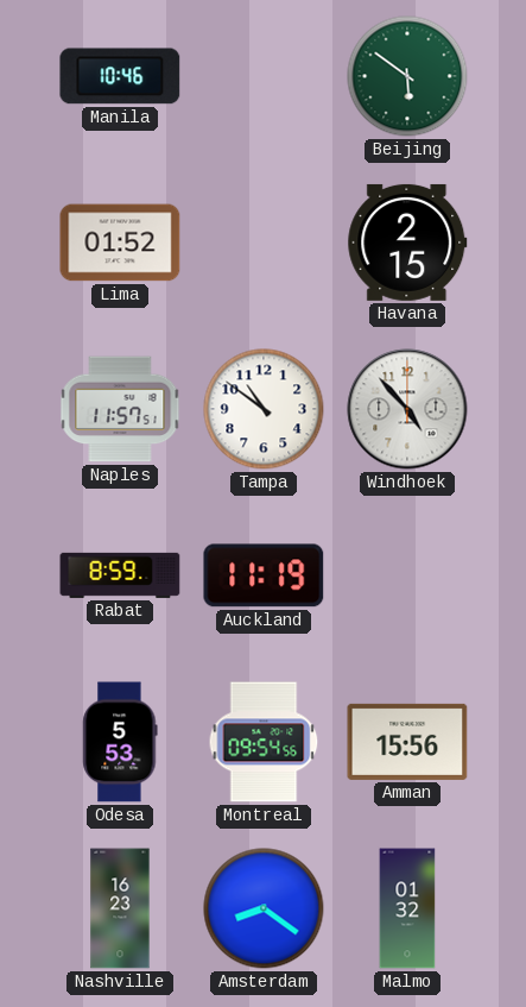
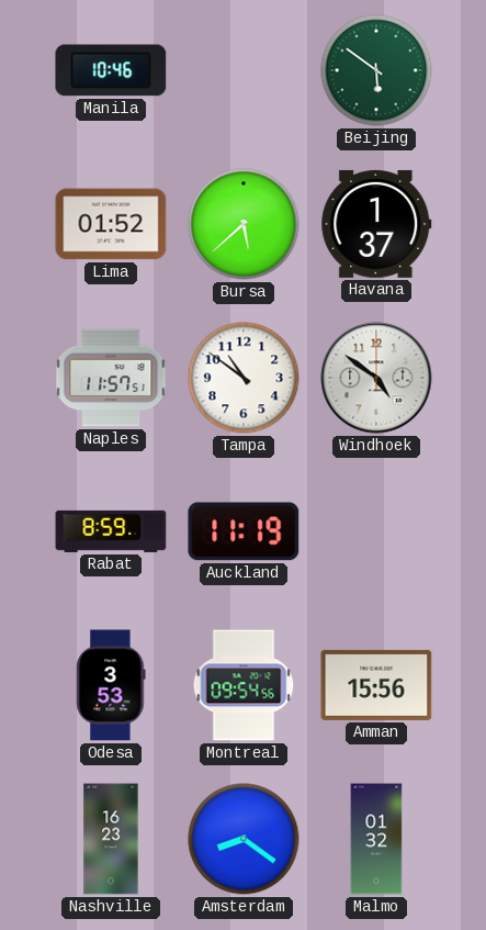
Bursa: none -> 5:38
Havana: 2:15 -> 1:37
Windhoek: 4:53 -> 4:51
Odesa: 5:53 -> 3:53
